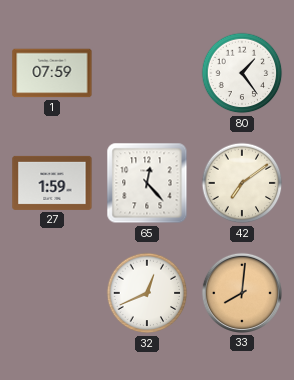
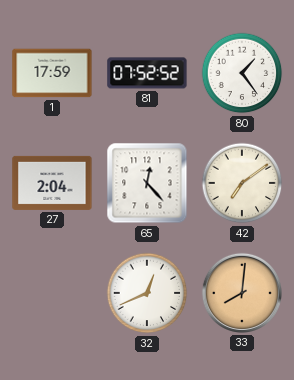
1: 07:59 -> 17:59
81: none -> 07:52
27: 1:59 -> 2:04
